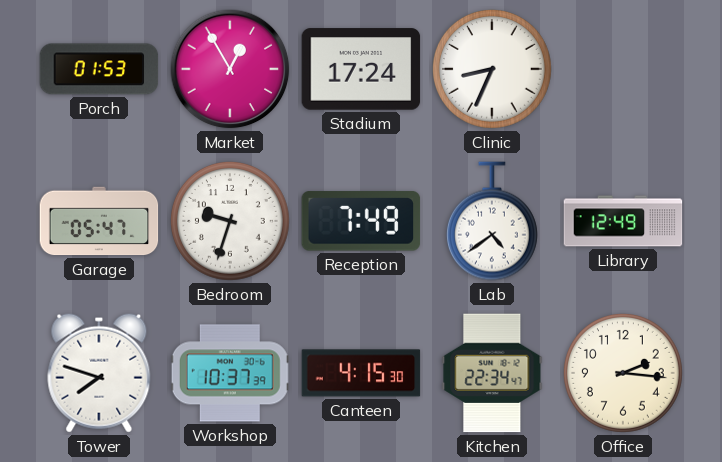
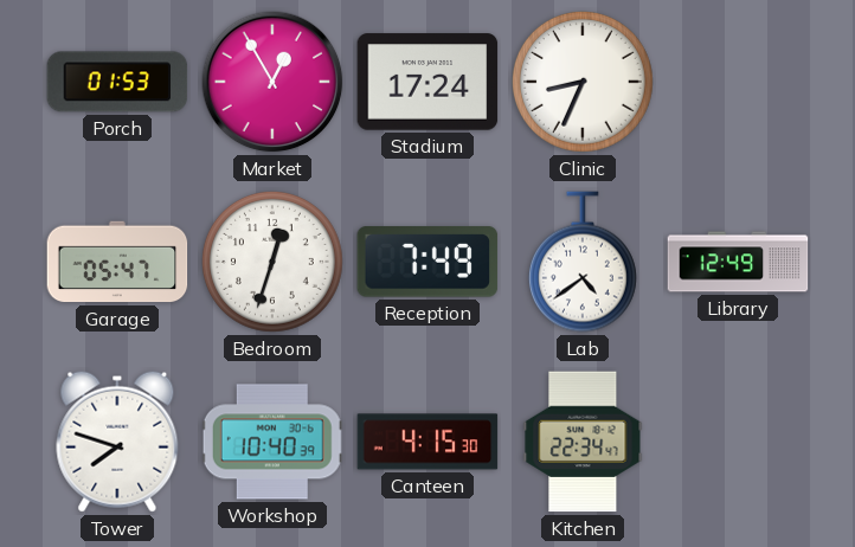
Bedroom: 9:33 -> 12:33
Workshop: 10:37 -> 10:40
Office: 2:16 -> none
